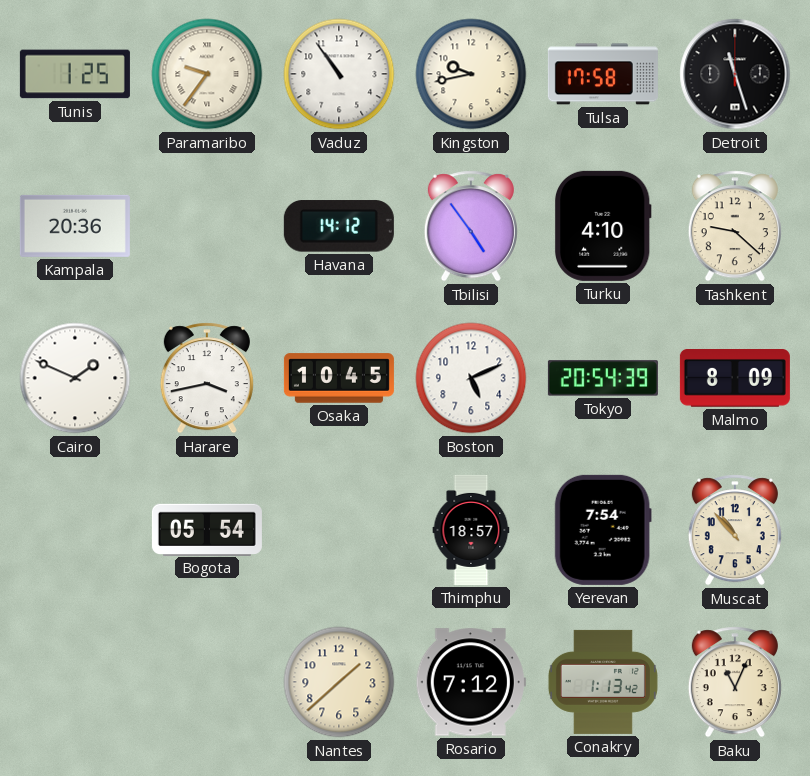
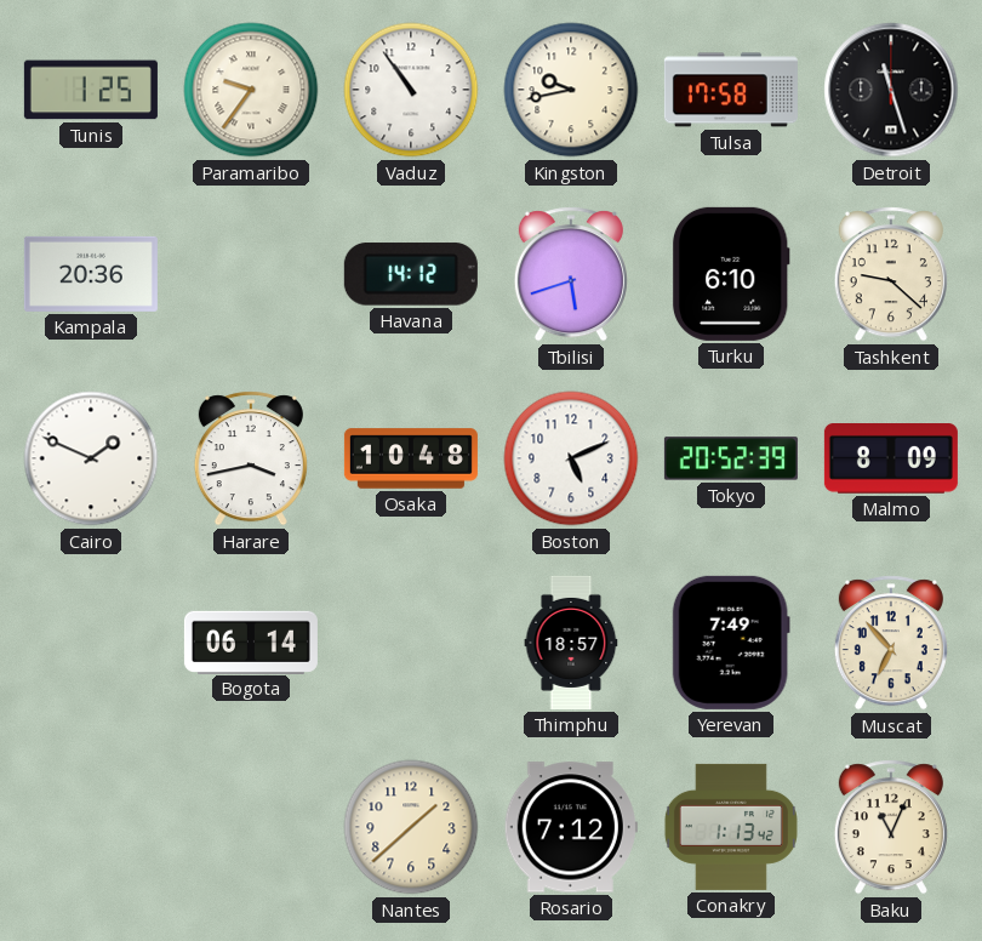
Tbilisi: 4:54 -> 5:42
Turku: 4:10 -> 6:10
Osaka: 10:45 -> 10:48
Tokyo: 20:54 -> 20:52
Bogota: 05:54 -> 06:14
Yerevan: 7:54 -> 7:49
Muscat: 10:53 -> 6:53
